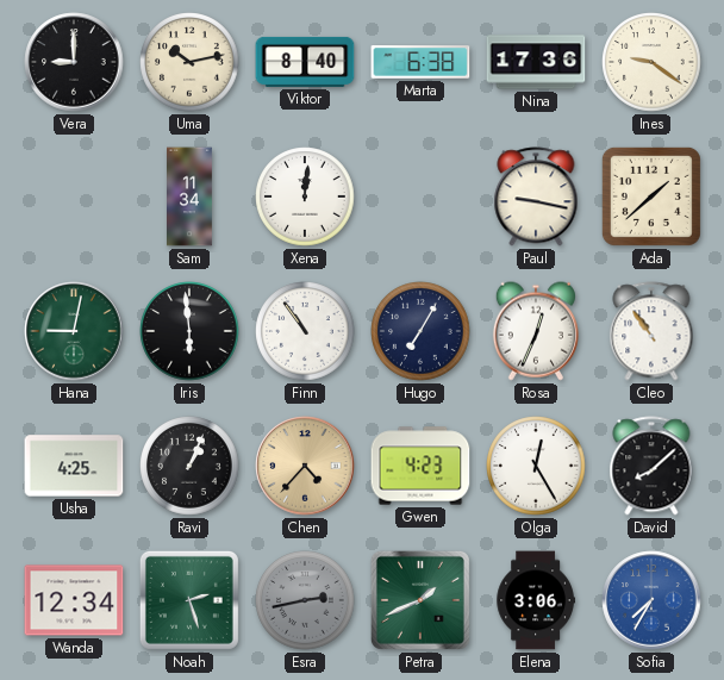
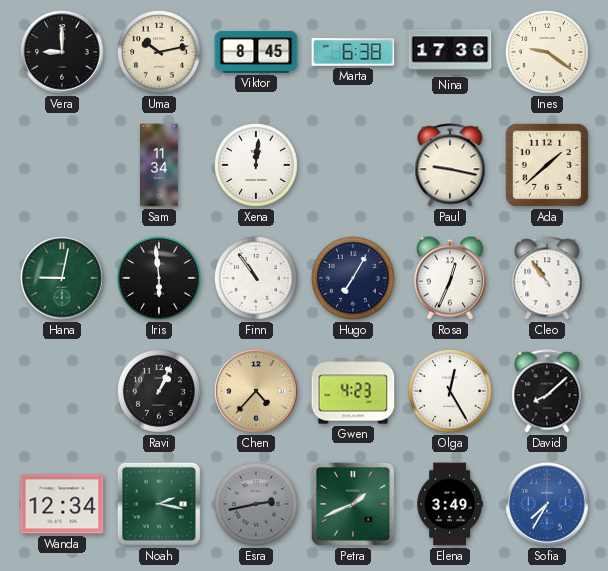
Viktor: 8:40 -> 8:45
Usha: 4:25 -> none
Noah: 2:27 -> 2:17
Elena: 3:06 -> 3:49
